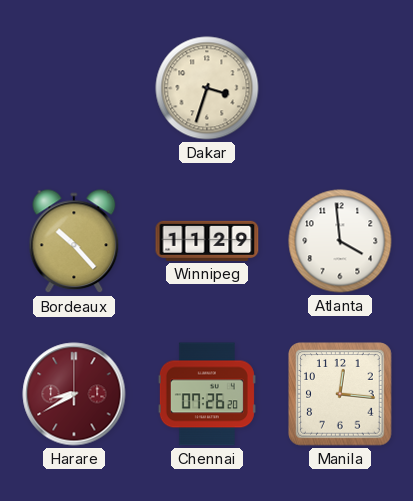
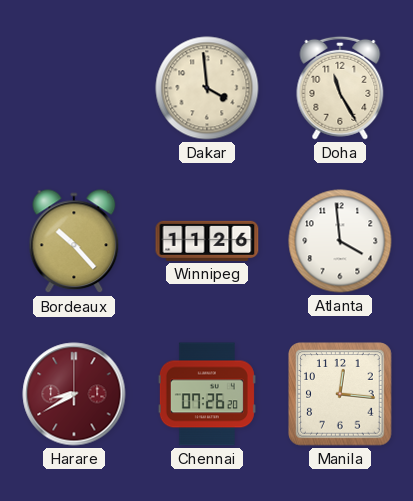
Dakar: 3:33 -> 3:59
Doha: none -> 11:25
Winnipeg: 11:29 -> 11:26
